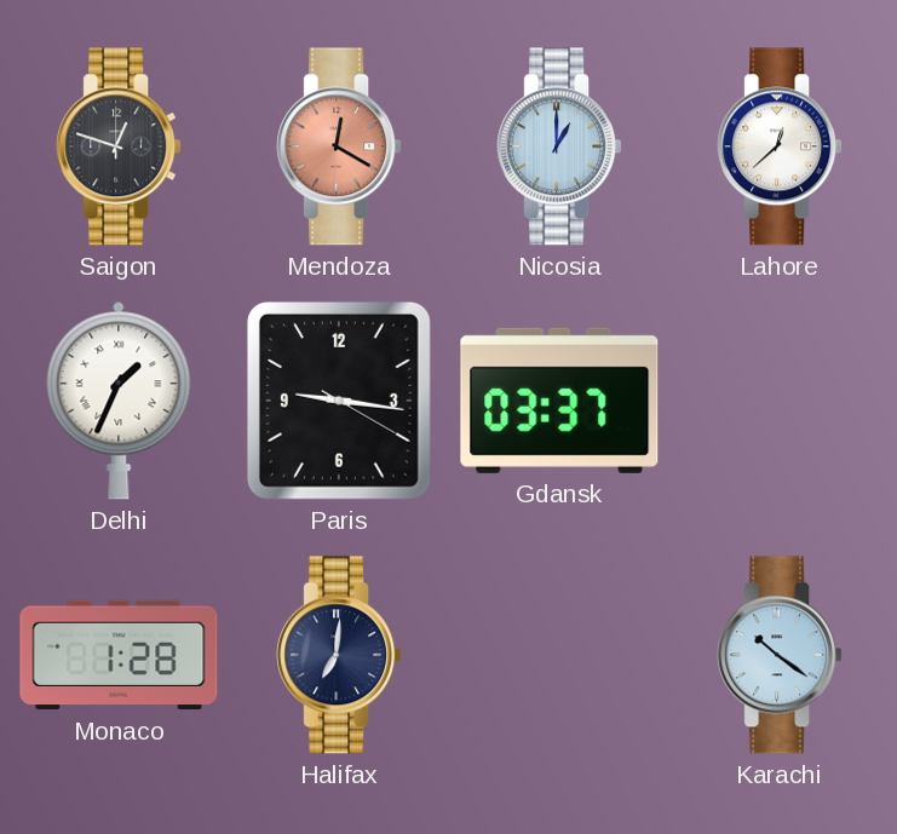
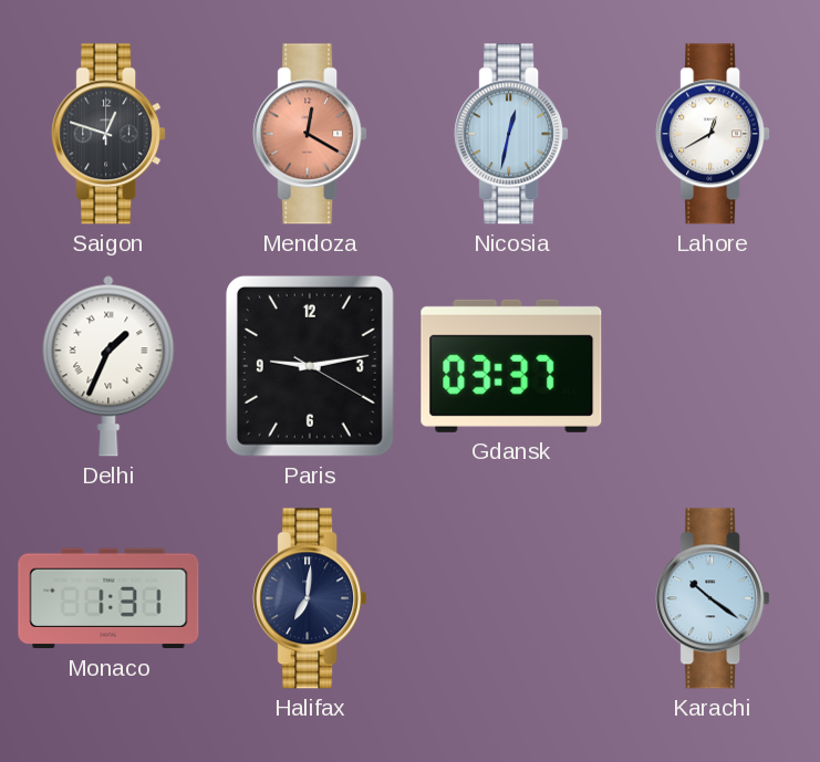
Nicosia: 1:00 -> 12:32
Lahore: 12:38 -> 12:40
Paris: 9:16 -> 9:13
Monaco: 1:28 -> 1:31
